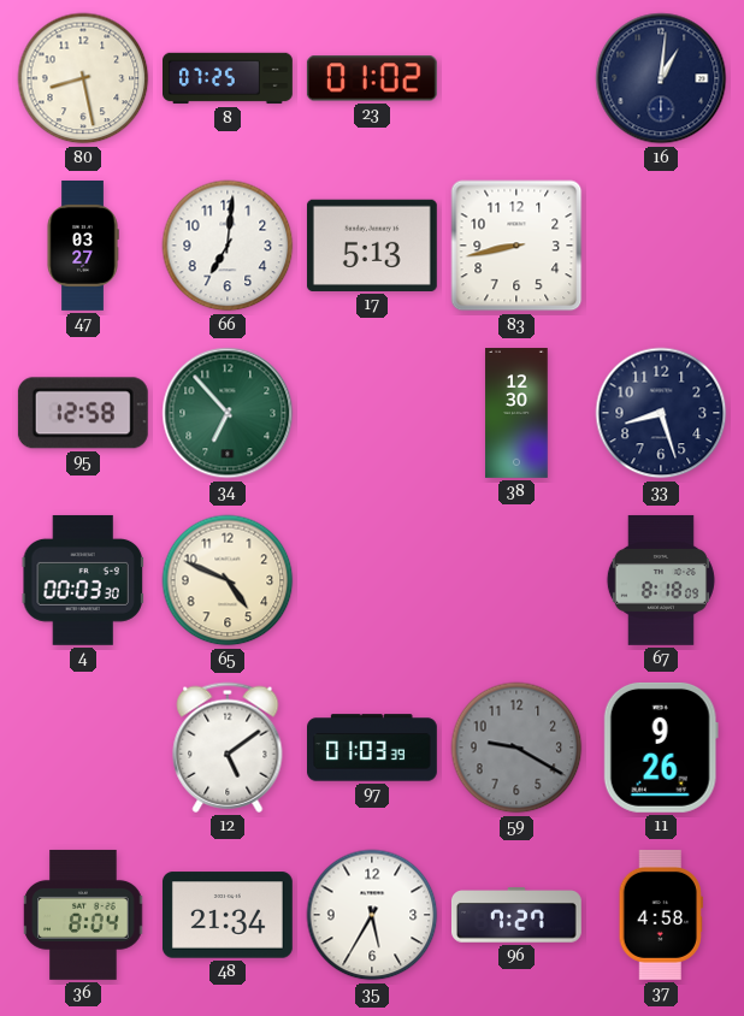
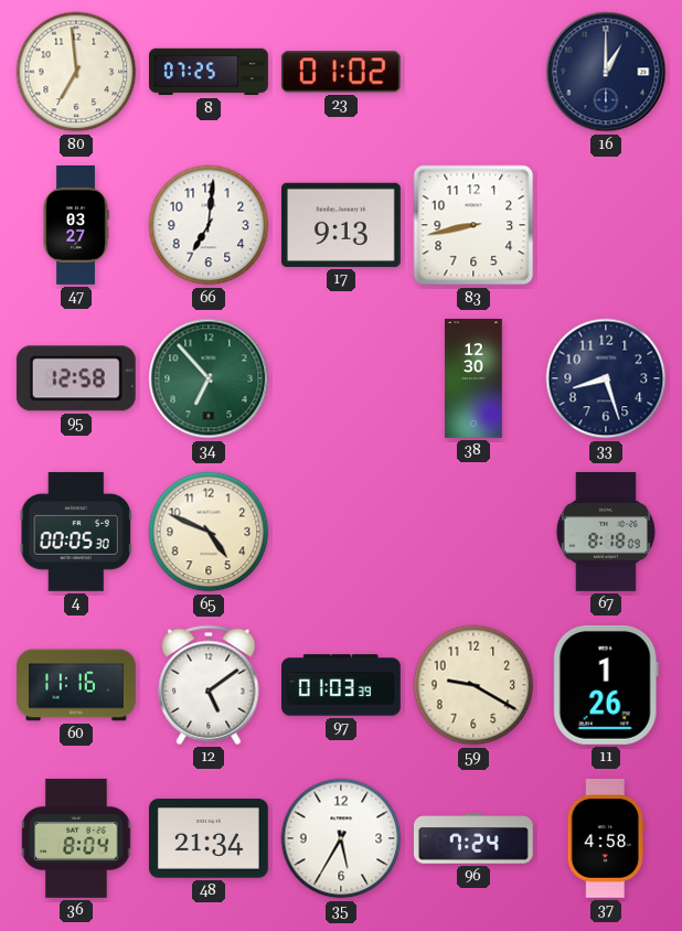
80: 8:28 -> 6:59
16: 1:01 -> 1:00
17: 5:13 -> 9:13
4: 00:03 -> 00:05
60: none -> 11:16
59 dial: grey -> cream
11: 9:26 -> 1:26
96: 7:27 -> 7:24
